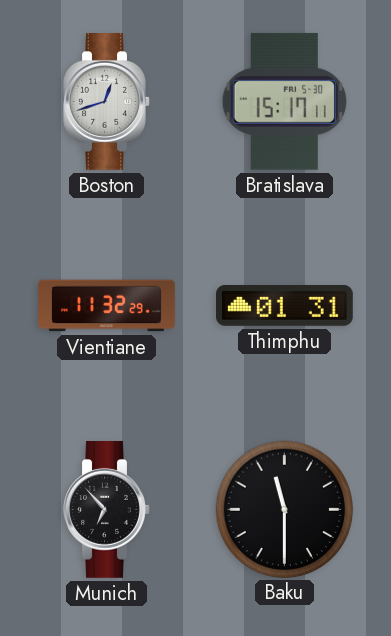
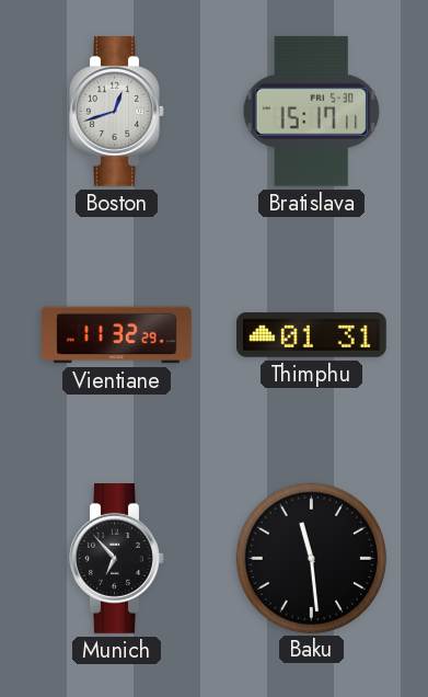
Baku: 11:30 -> 11:29
